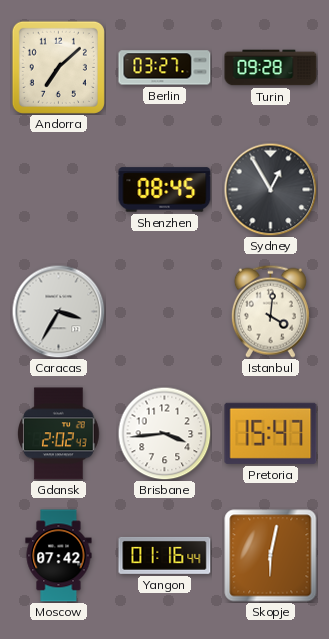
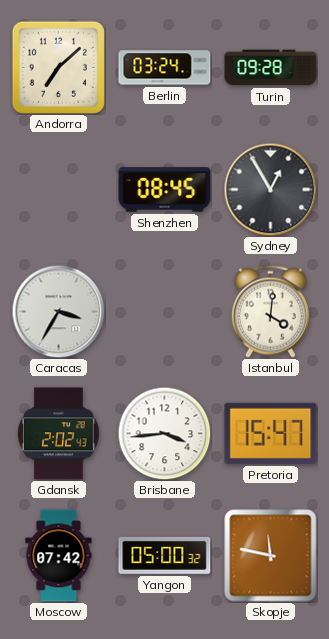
Berlin: 03:27 -> 03:24
Yangon: 01:16 -> 05:00
Skopje: 6:02 -> 11:47
